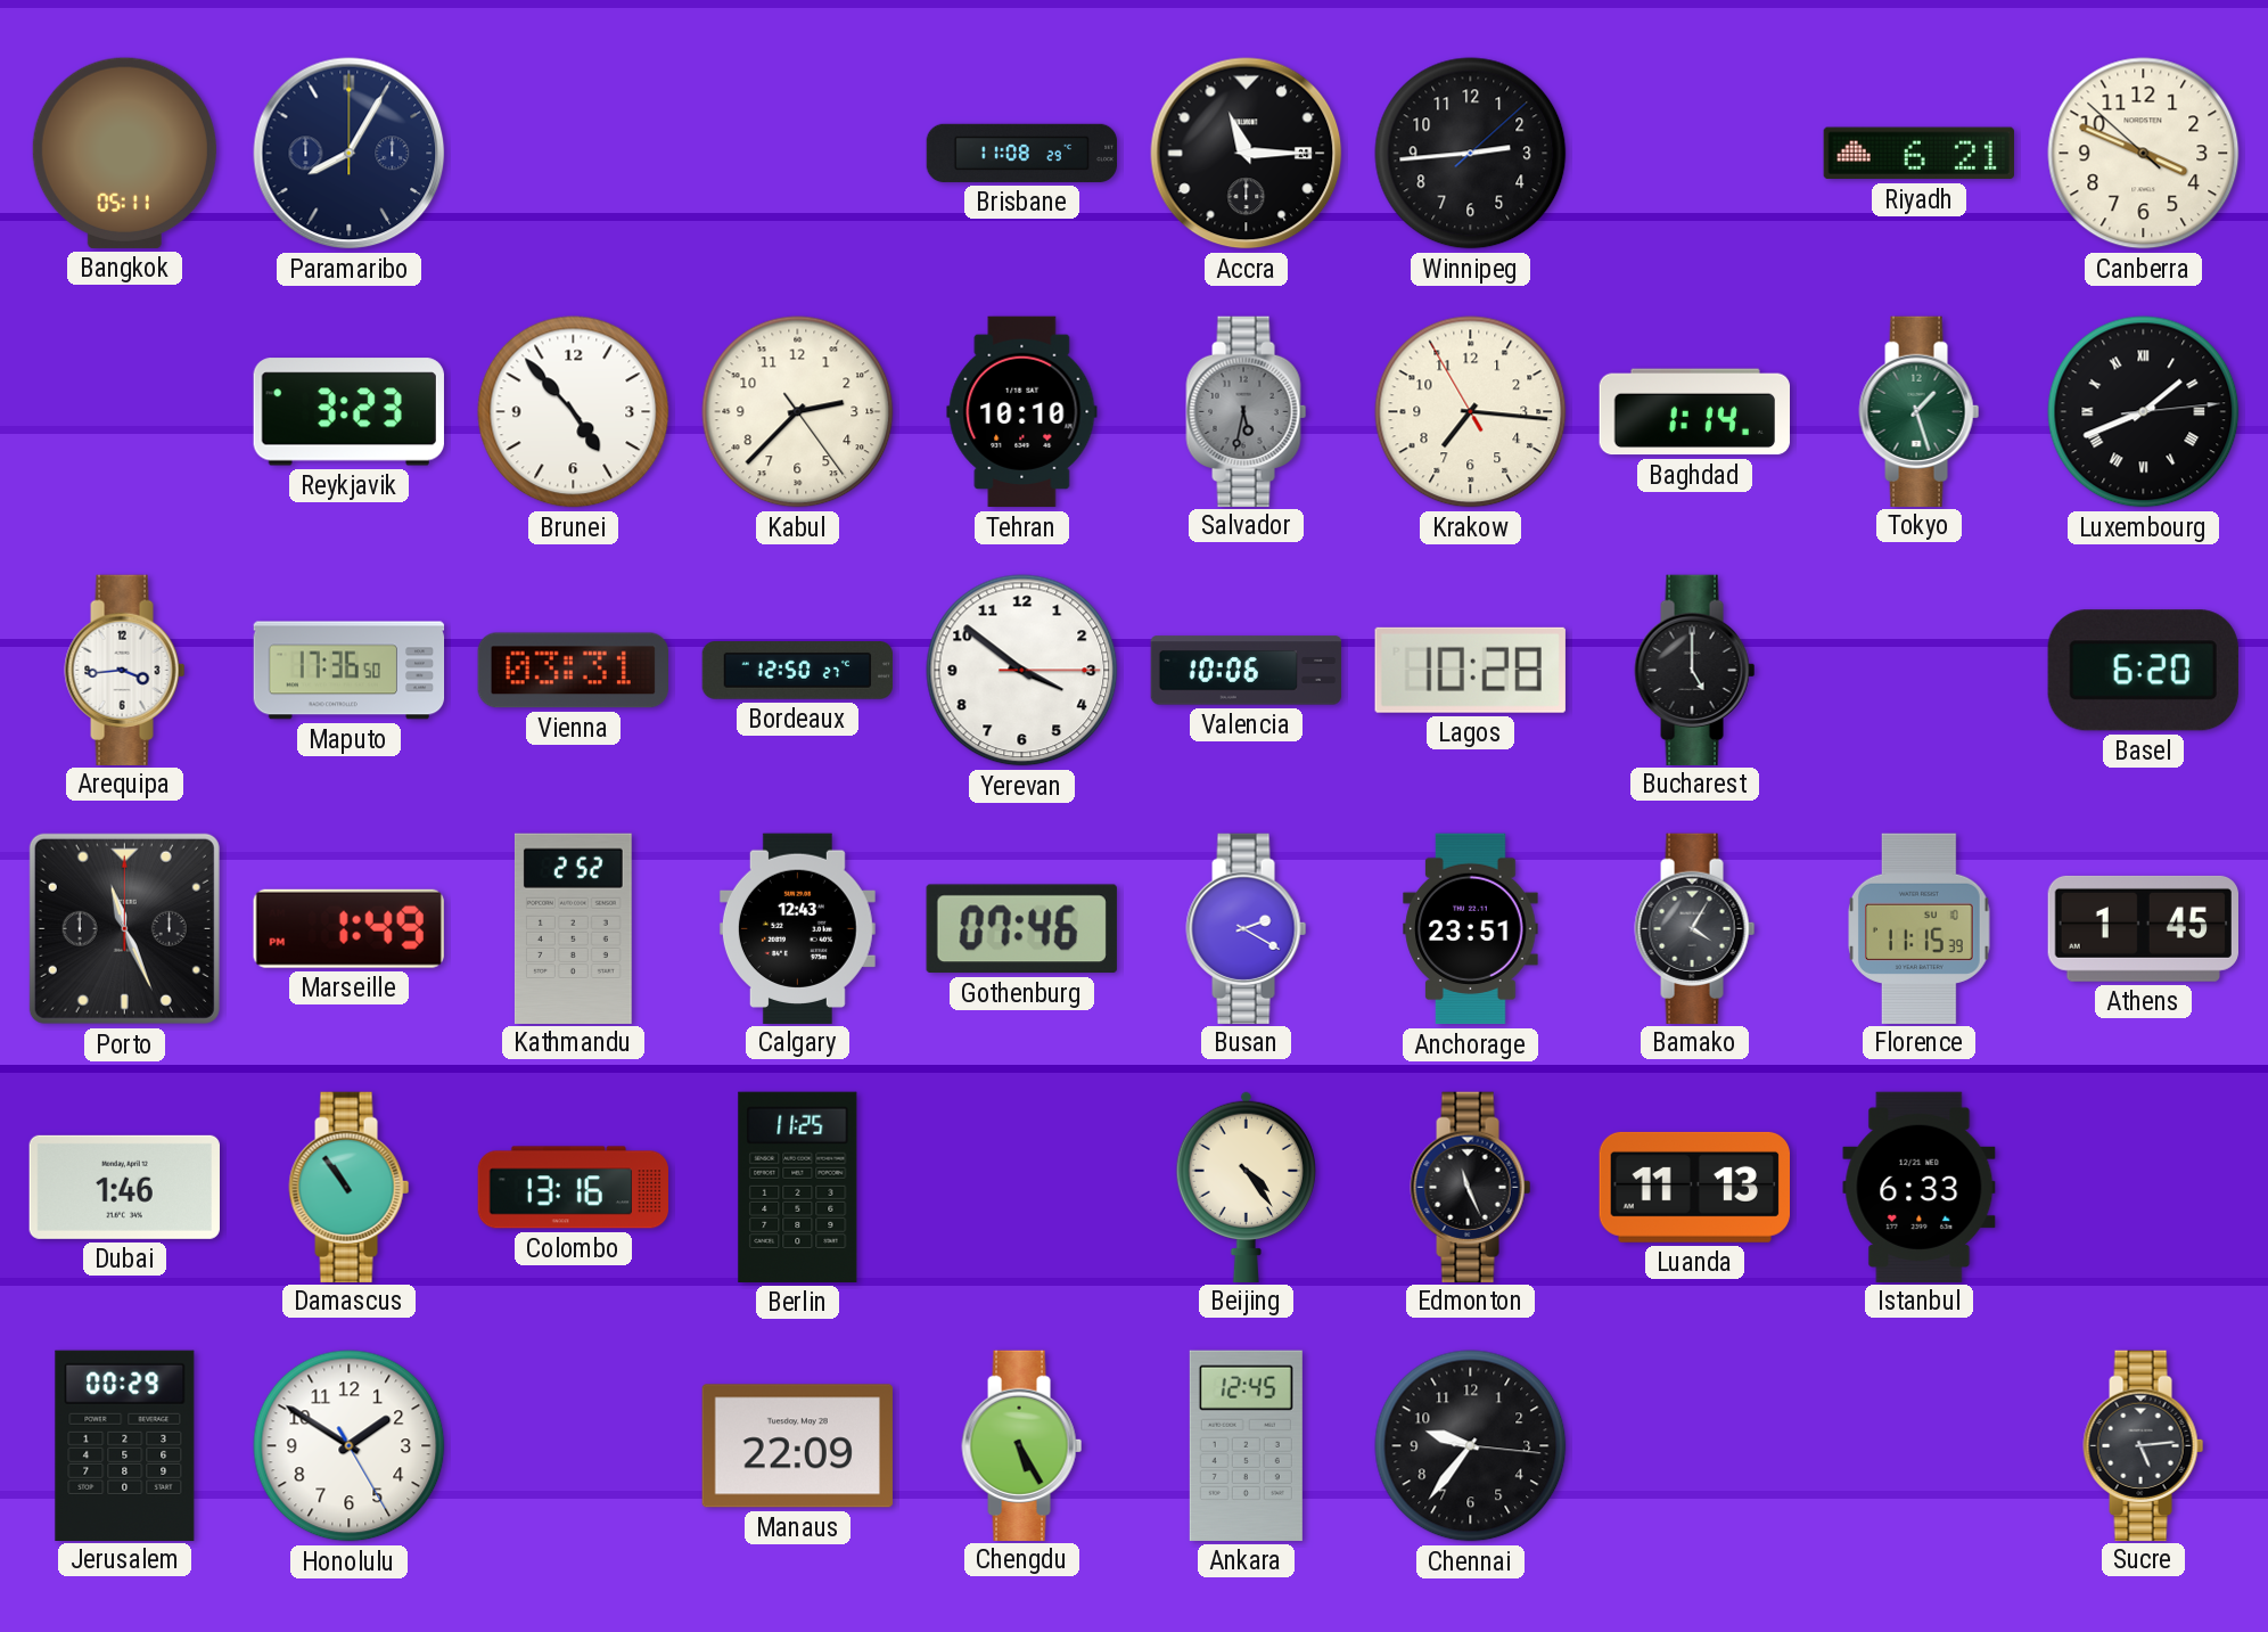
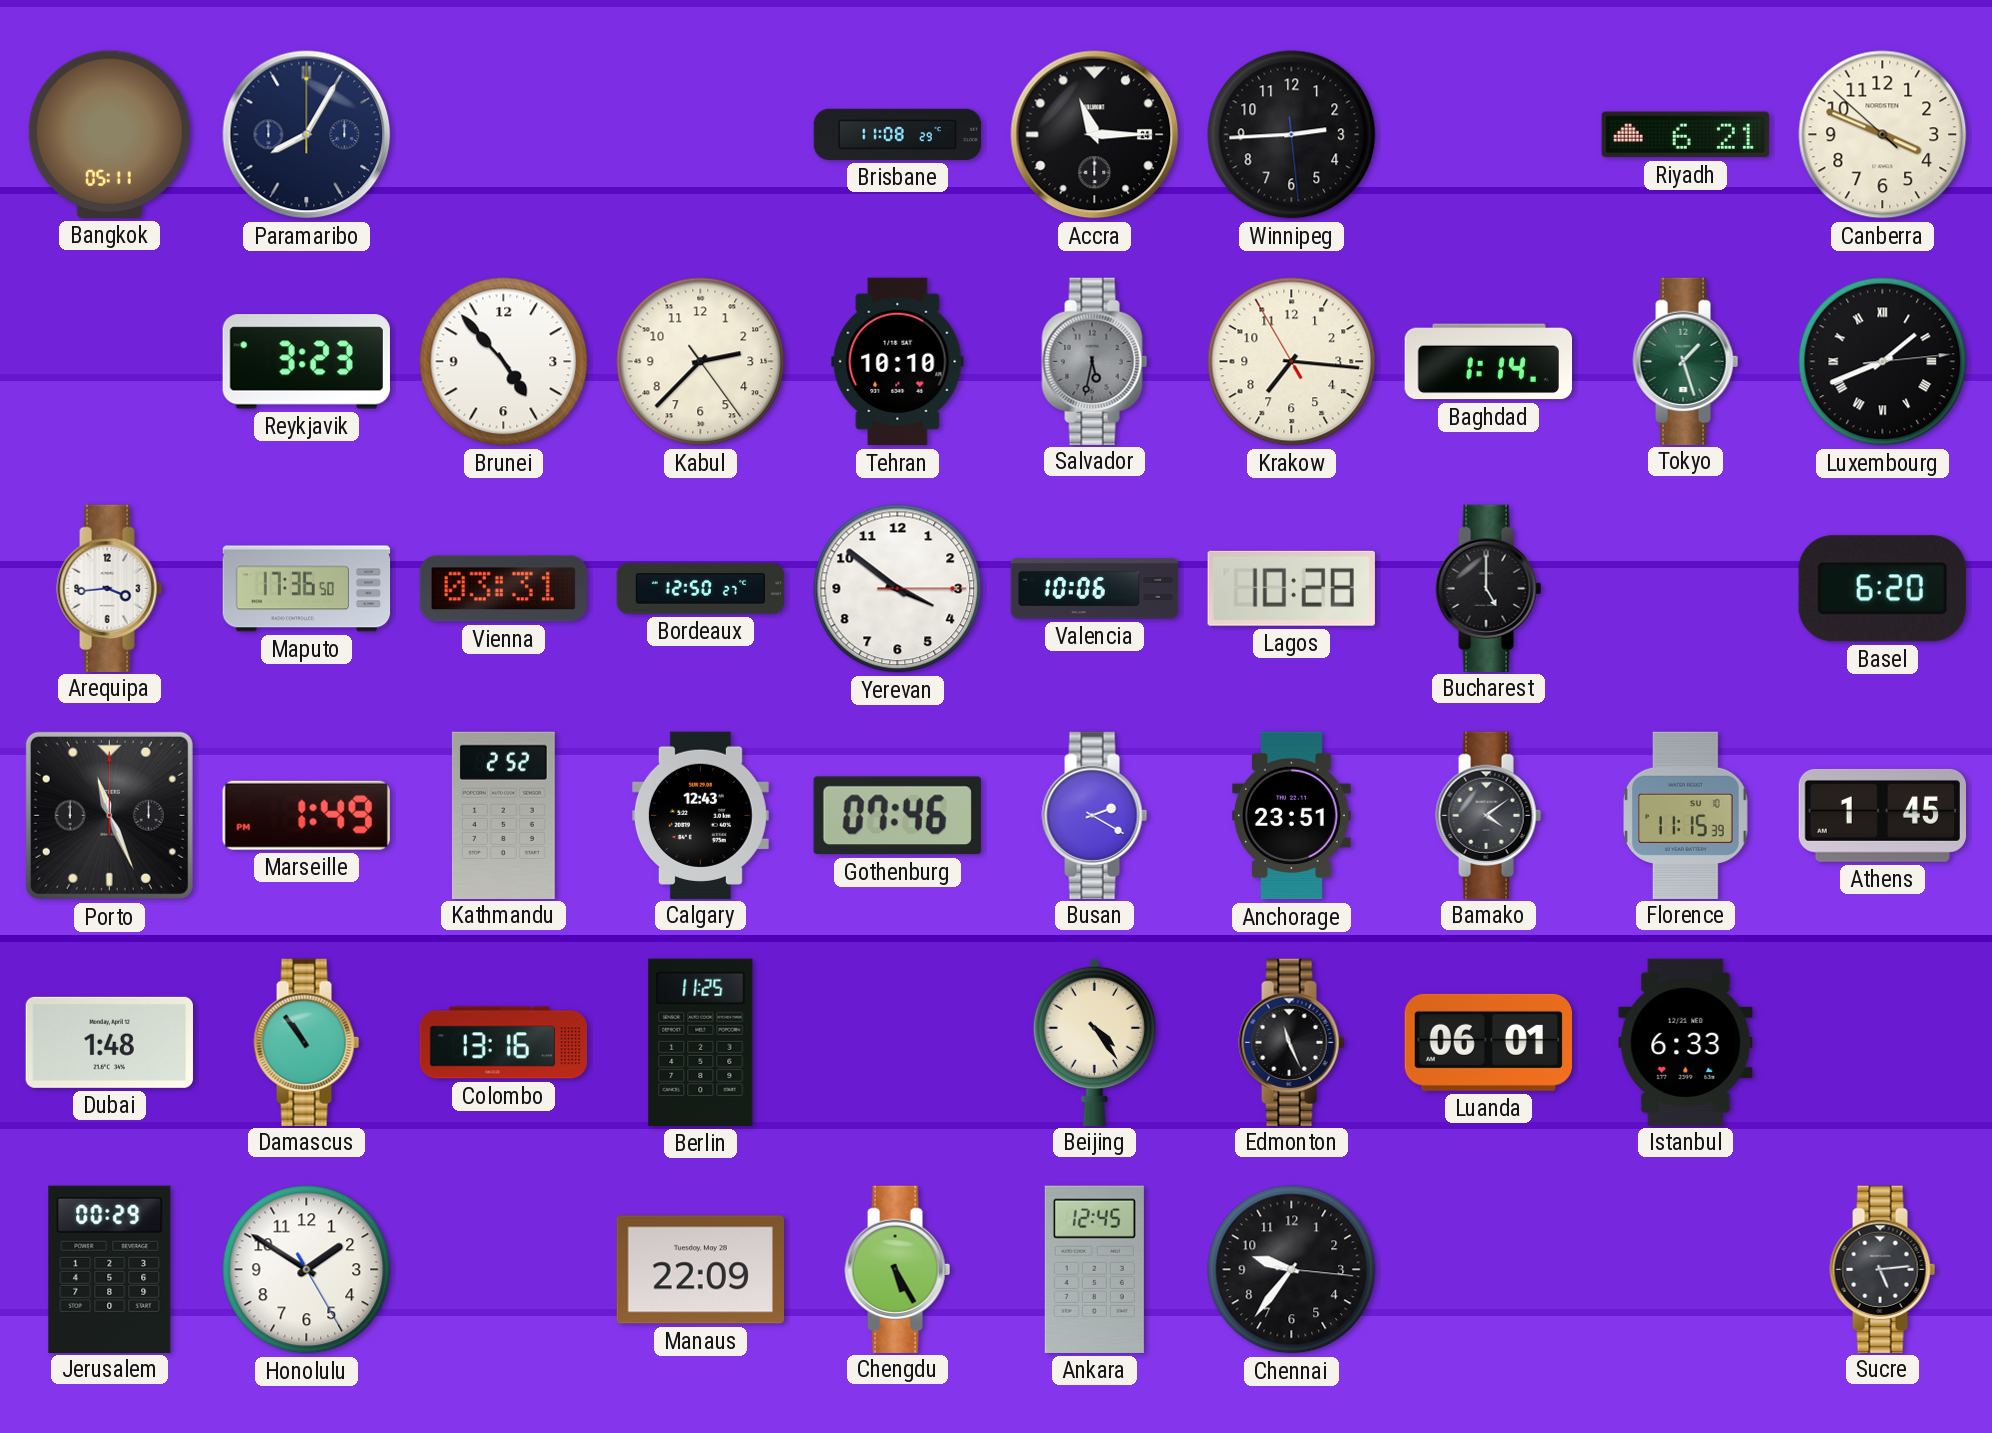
Winnipeg: 2:44:08 -> 2:44:29
Bamako: 4:05 -> 4:09
Dubai: 1:46 -> 1:48
Luanda: 11:13 -> 06:01
